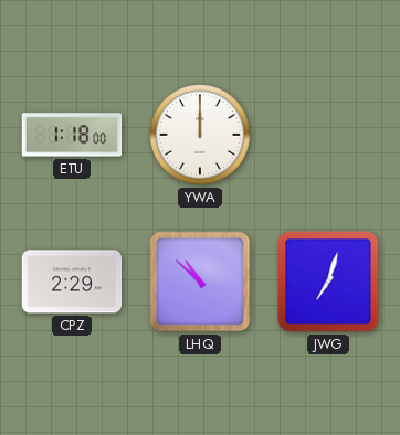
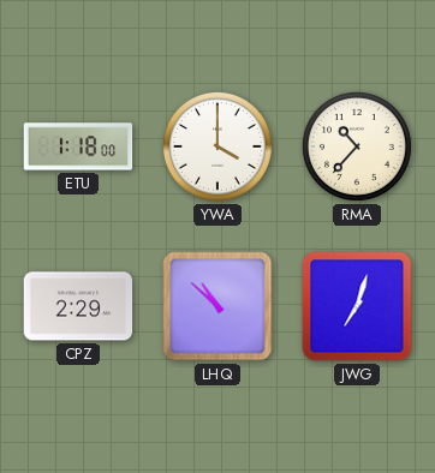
YWA: 12:00 -> 4:00
RMA: none -> 10:37
